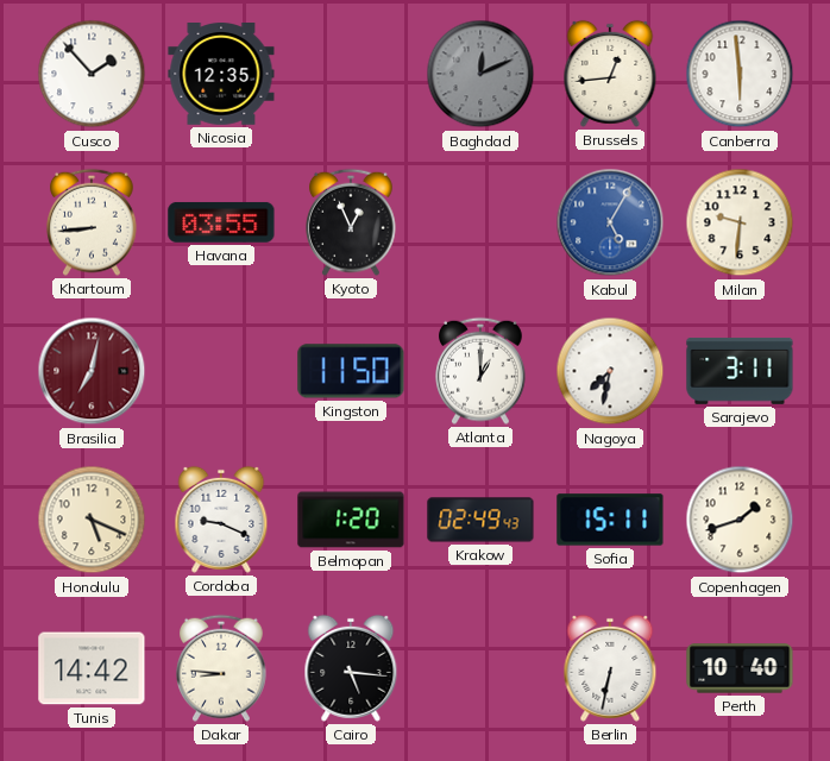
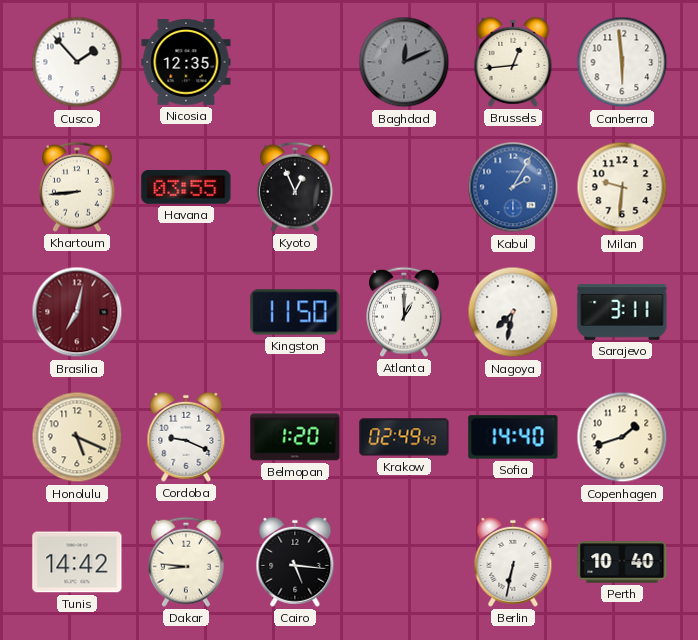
Kabul: 5:05 -> 2:05
Sofia: 15:11 -> 14:40
